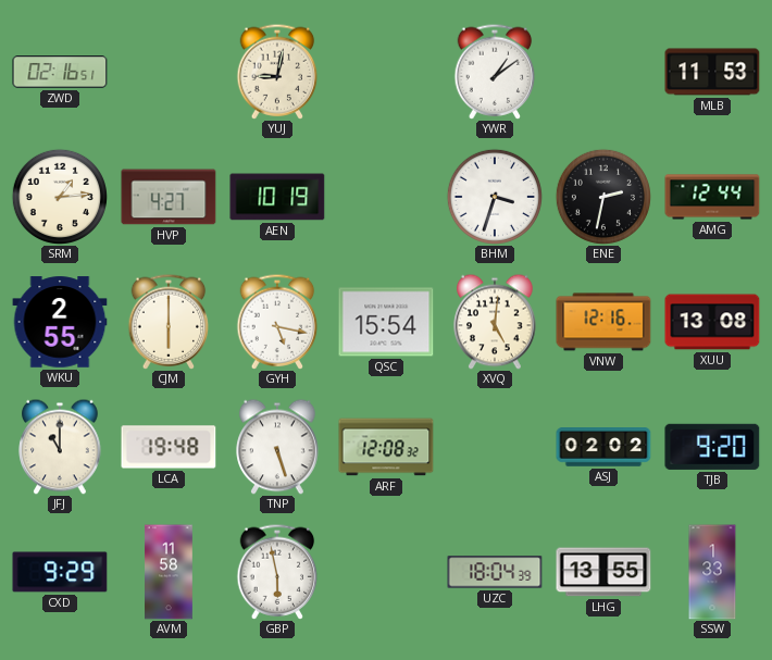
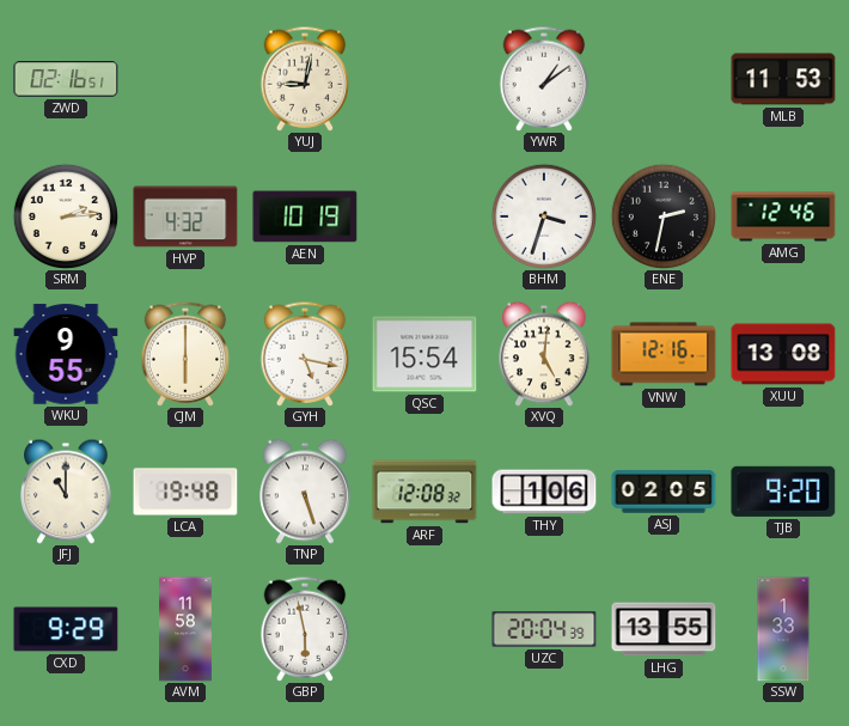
SRM: 1:14 -> 2:14
HVP: 4:27 -> 4:32
AMG: 12:44 -> 12:46
WKU: 2:55 -> 9:55
THY: none -> 1:06
ASJ: 02:02 -> 02:05
UZC: 18:04 -> 20:04
